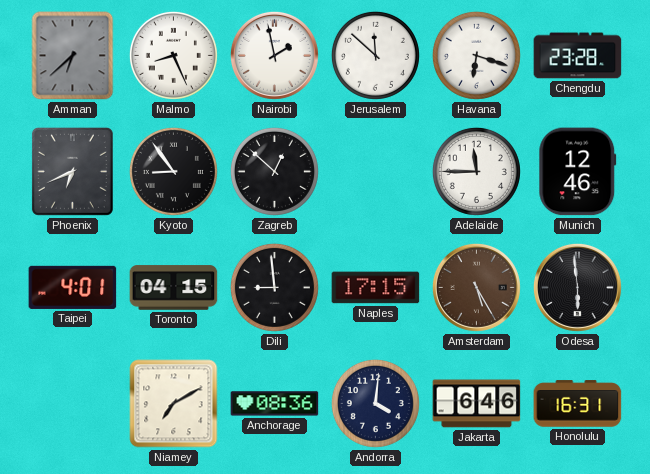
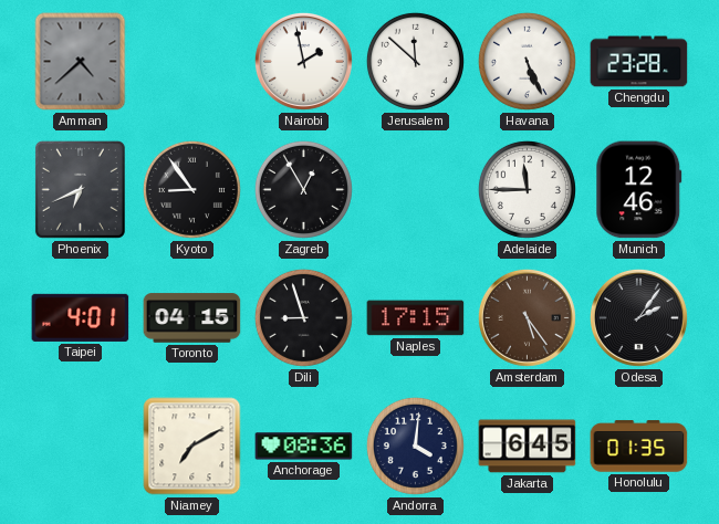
Amman: 6:38 -> 4:38
Malmo: 8:26 -> none
Havana: 6:18 -> 5:26
Zagreb: 12:52 -> 12:55
Dili: 8:59 -> 8:57
Amsterdam: 5:25 -> 5:24
Odesa: 5:59 -> 2:06
Jakarta: 6:46 -> 6:45
Honolulu: 16:31 -> 01:35
